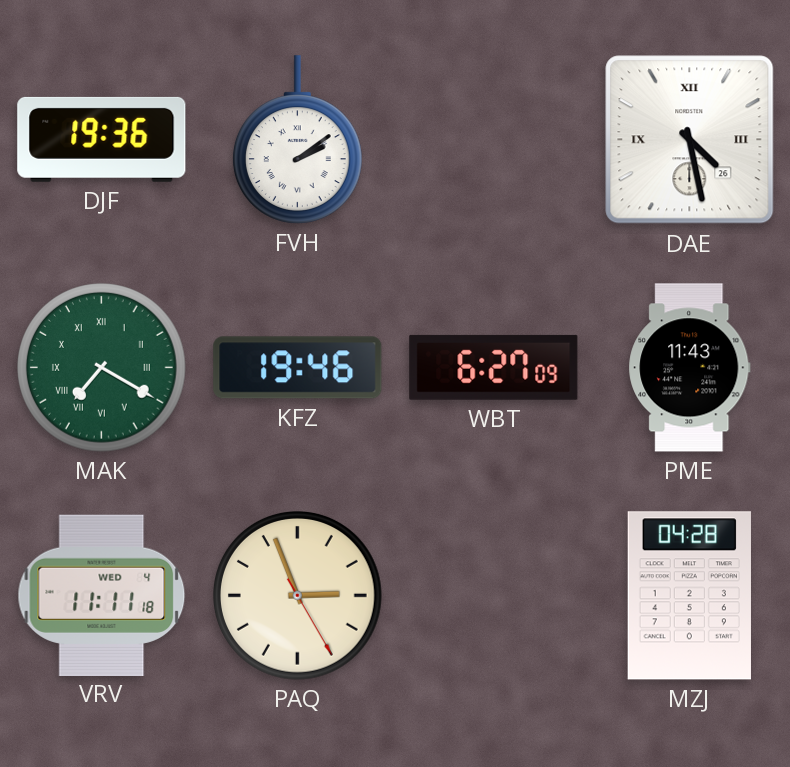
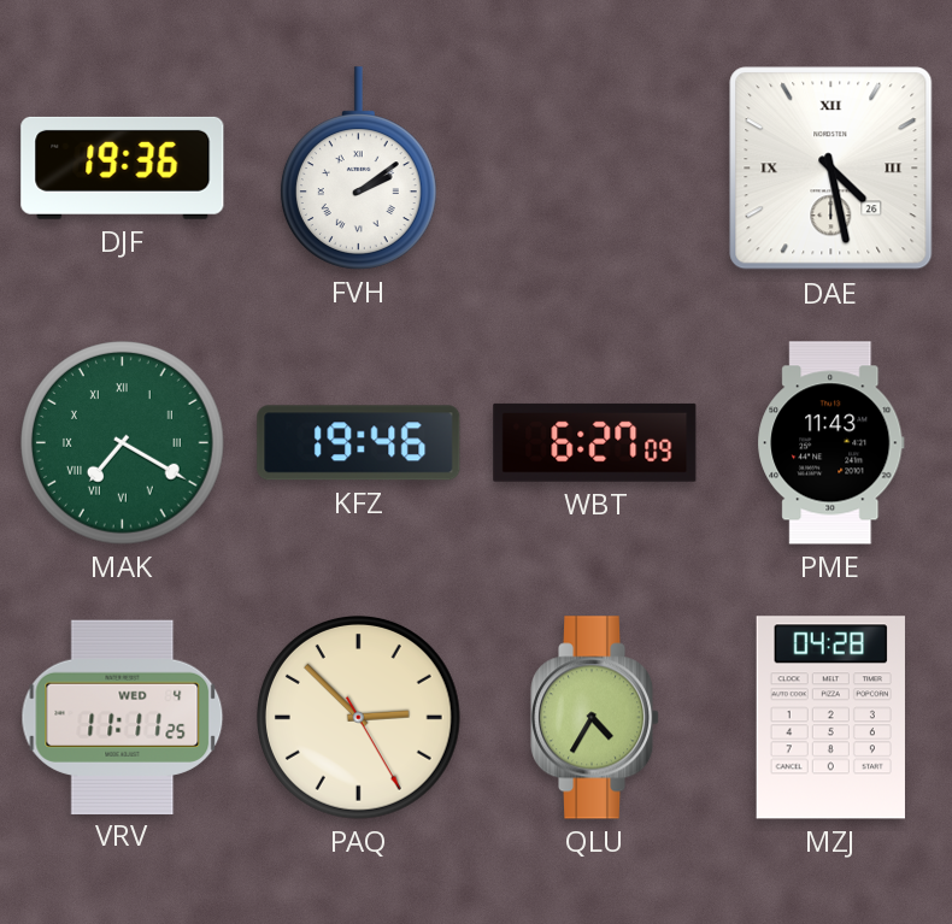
VRV: 11:11:18 -> 11:11:25
PAQ: 2:56 -> 2:52
QLU: none -> 4:35
